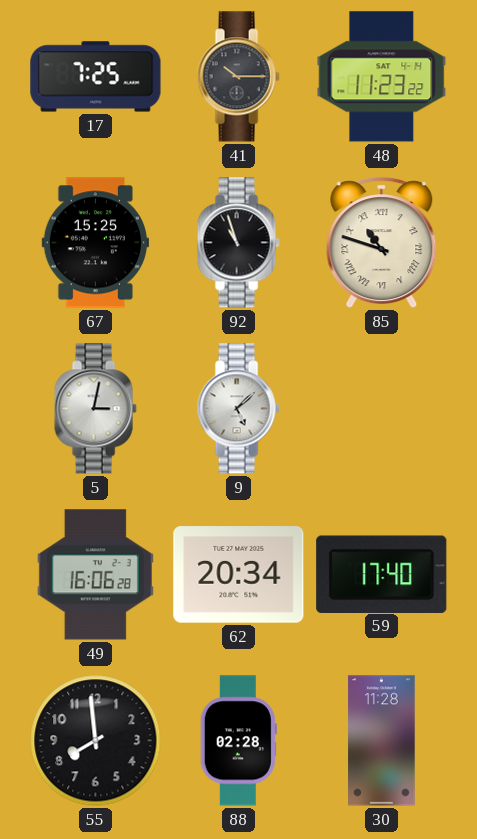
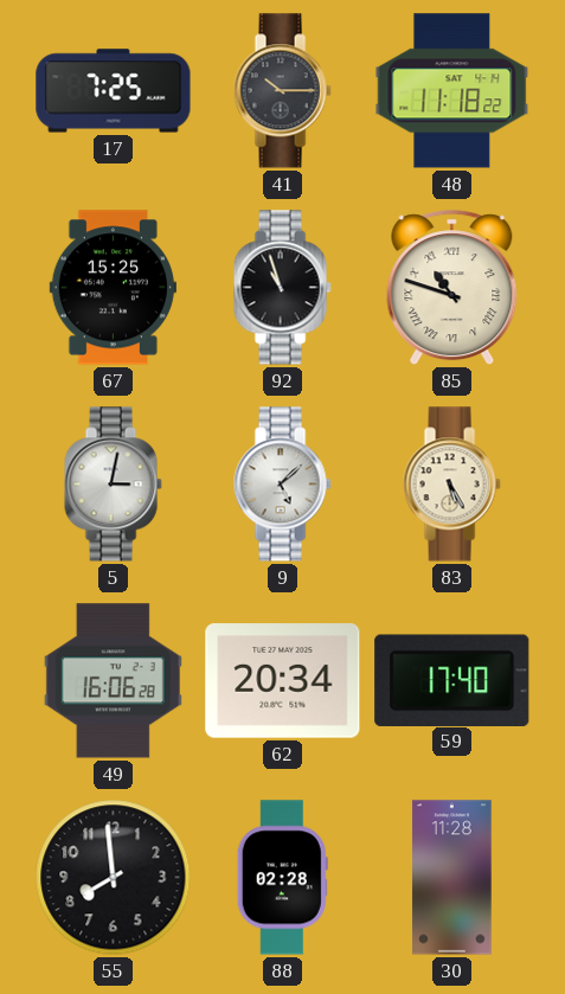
48: 11:23 -> 11:18
83: none -> 5:25
